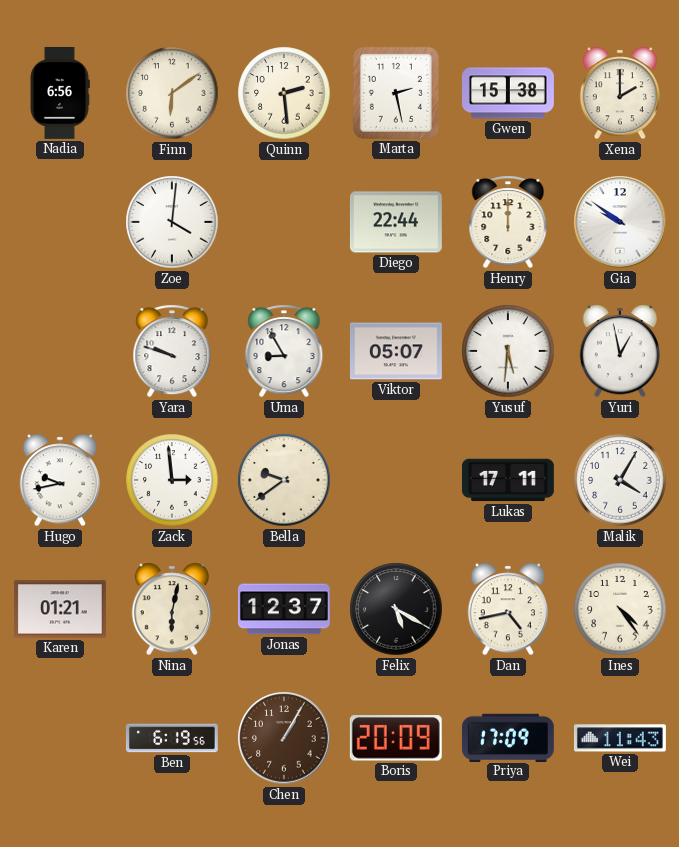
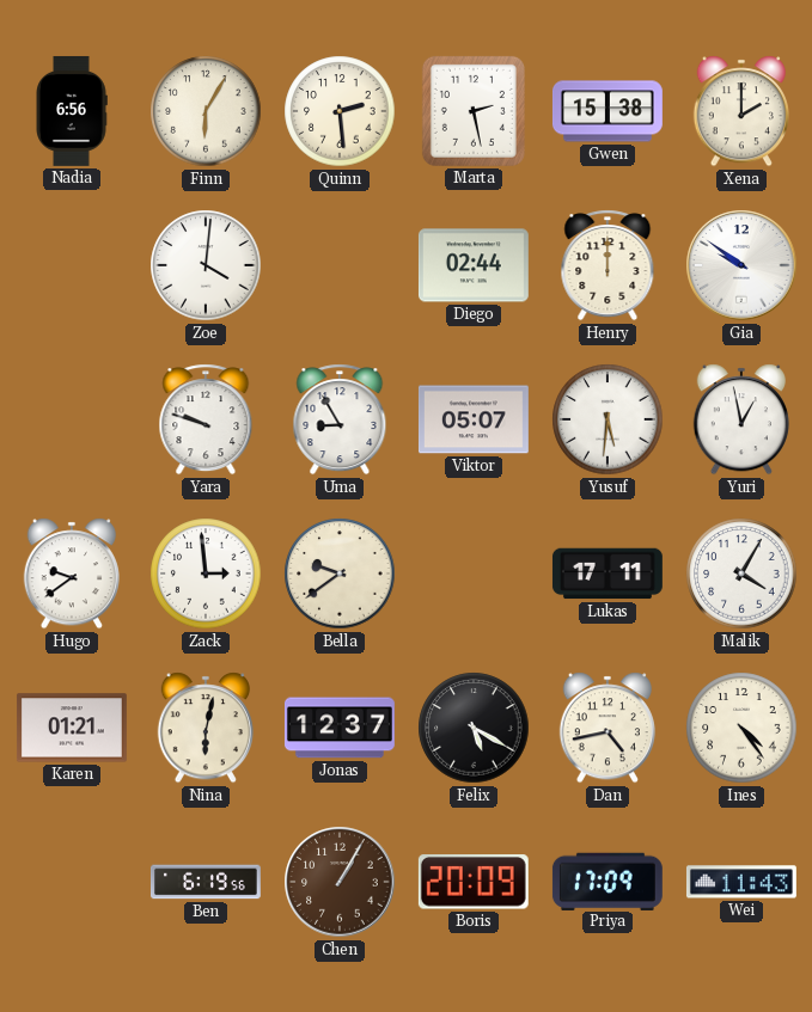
Finn: 6:09 -> 6:05
Diego: 22:44 -> 02:44
Hugo: 9:43 -> 9:39
